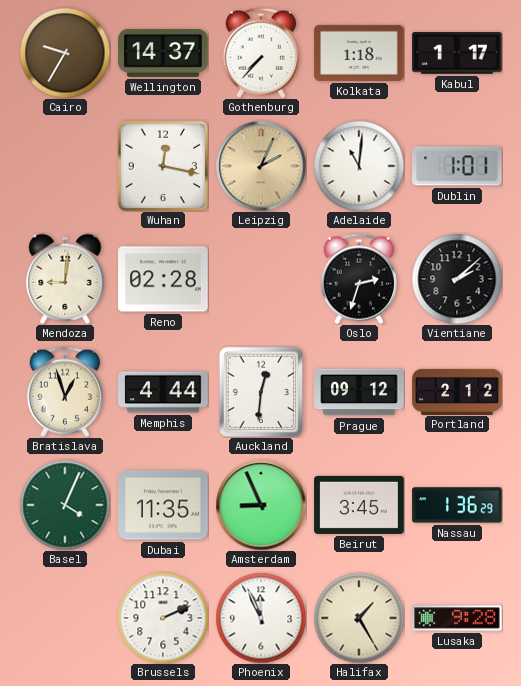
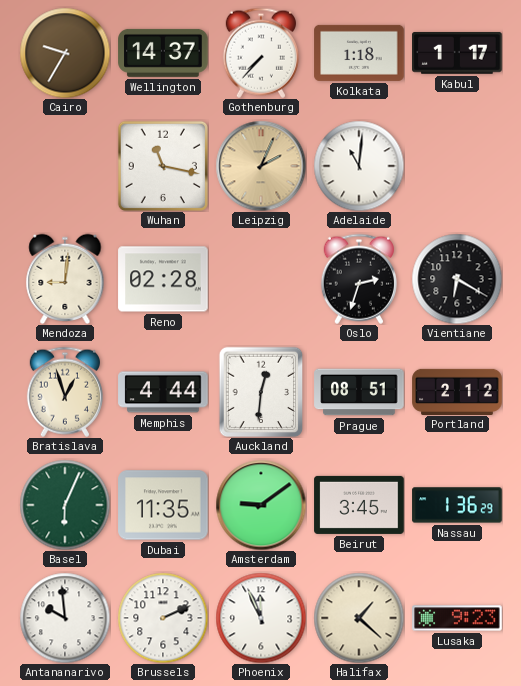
Wuhan: 12:17 -> 11:17
Dublin: 1:01 -> none
Vientiane: 2:08 -> 6:20
Prague: 09:12 -> 08:51
Basel: 4:04 -> 6:04
Amsterdam: 8:56 -> 9:09
Antananarivo: none -> 9:59
Halifax: 1:25 -> 1:22
Lusaka: 9:28 -> 9:23
